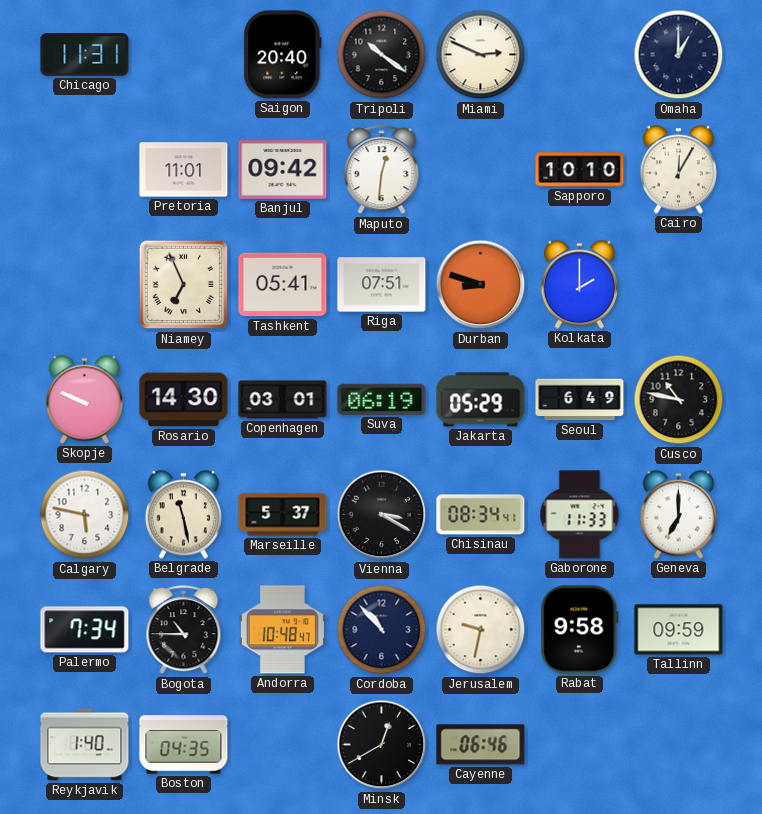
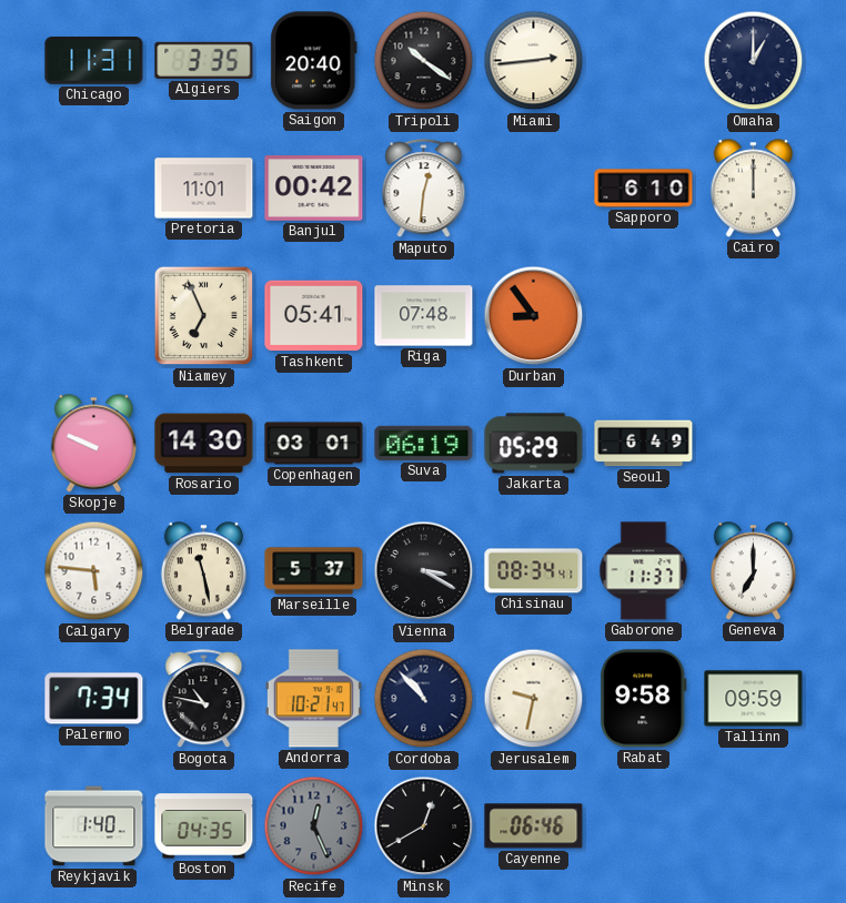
Algiers: none -> 3:35
Miami: 2:49 -> 2:44
Banjul: 09:42 -> 00:42
Sapporo: 10:10 -> 6:10
Cairo: 12:05 -> 12:00
Riga: 07:51 -> 07:48
Durban: 8:48 -> 8:54
Kolkata: 2:00 -> none
Cusco: 10:47 -> none
Calgary: 5:47 -> 5:46
Gaborone: 11:33 -> 11:37
Bogota: 10:45 -> 10:47
Andorra: 10:48 -> 10:21
Recife: none -> 12:26
